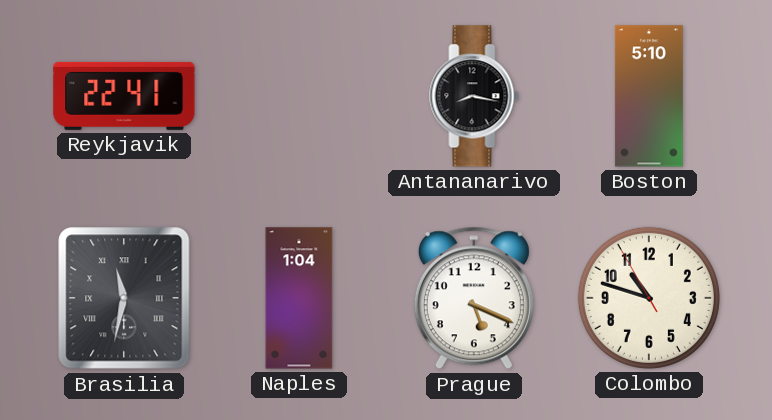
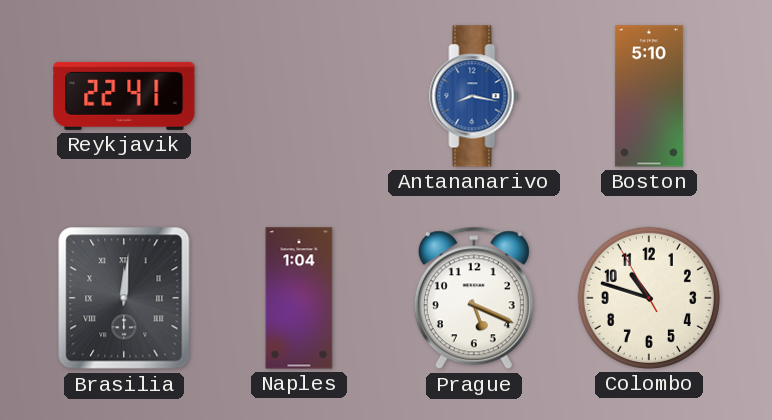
Antananarivo dial: black -> blue
Brasilia: 11:32 -> 12:01
